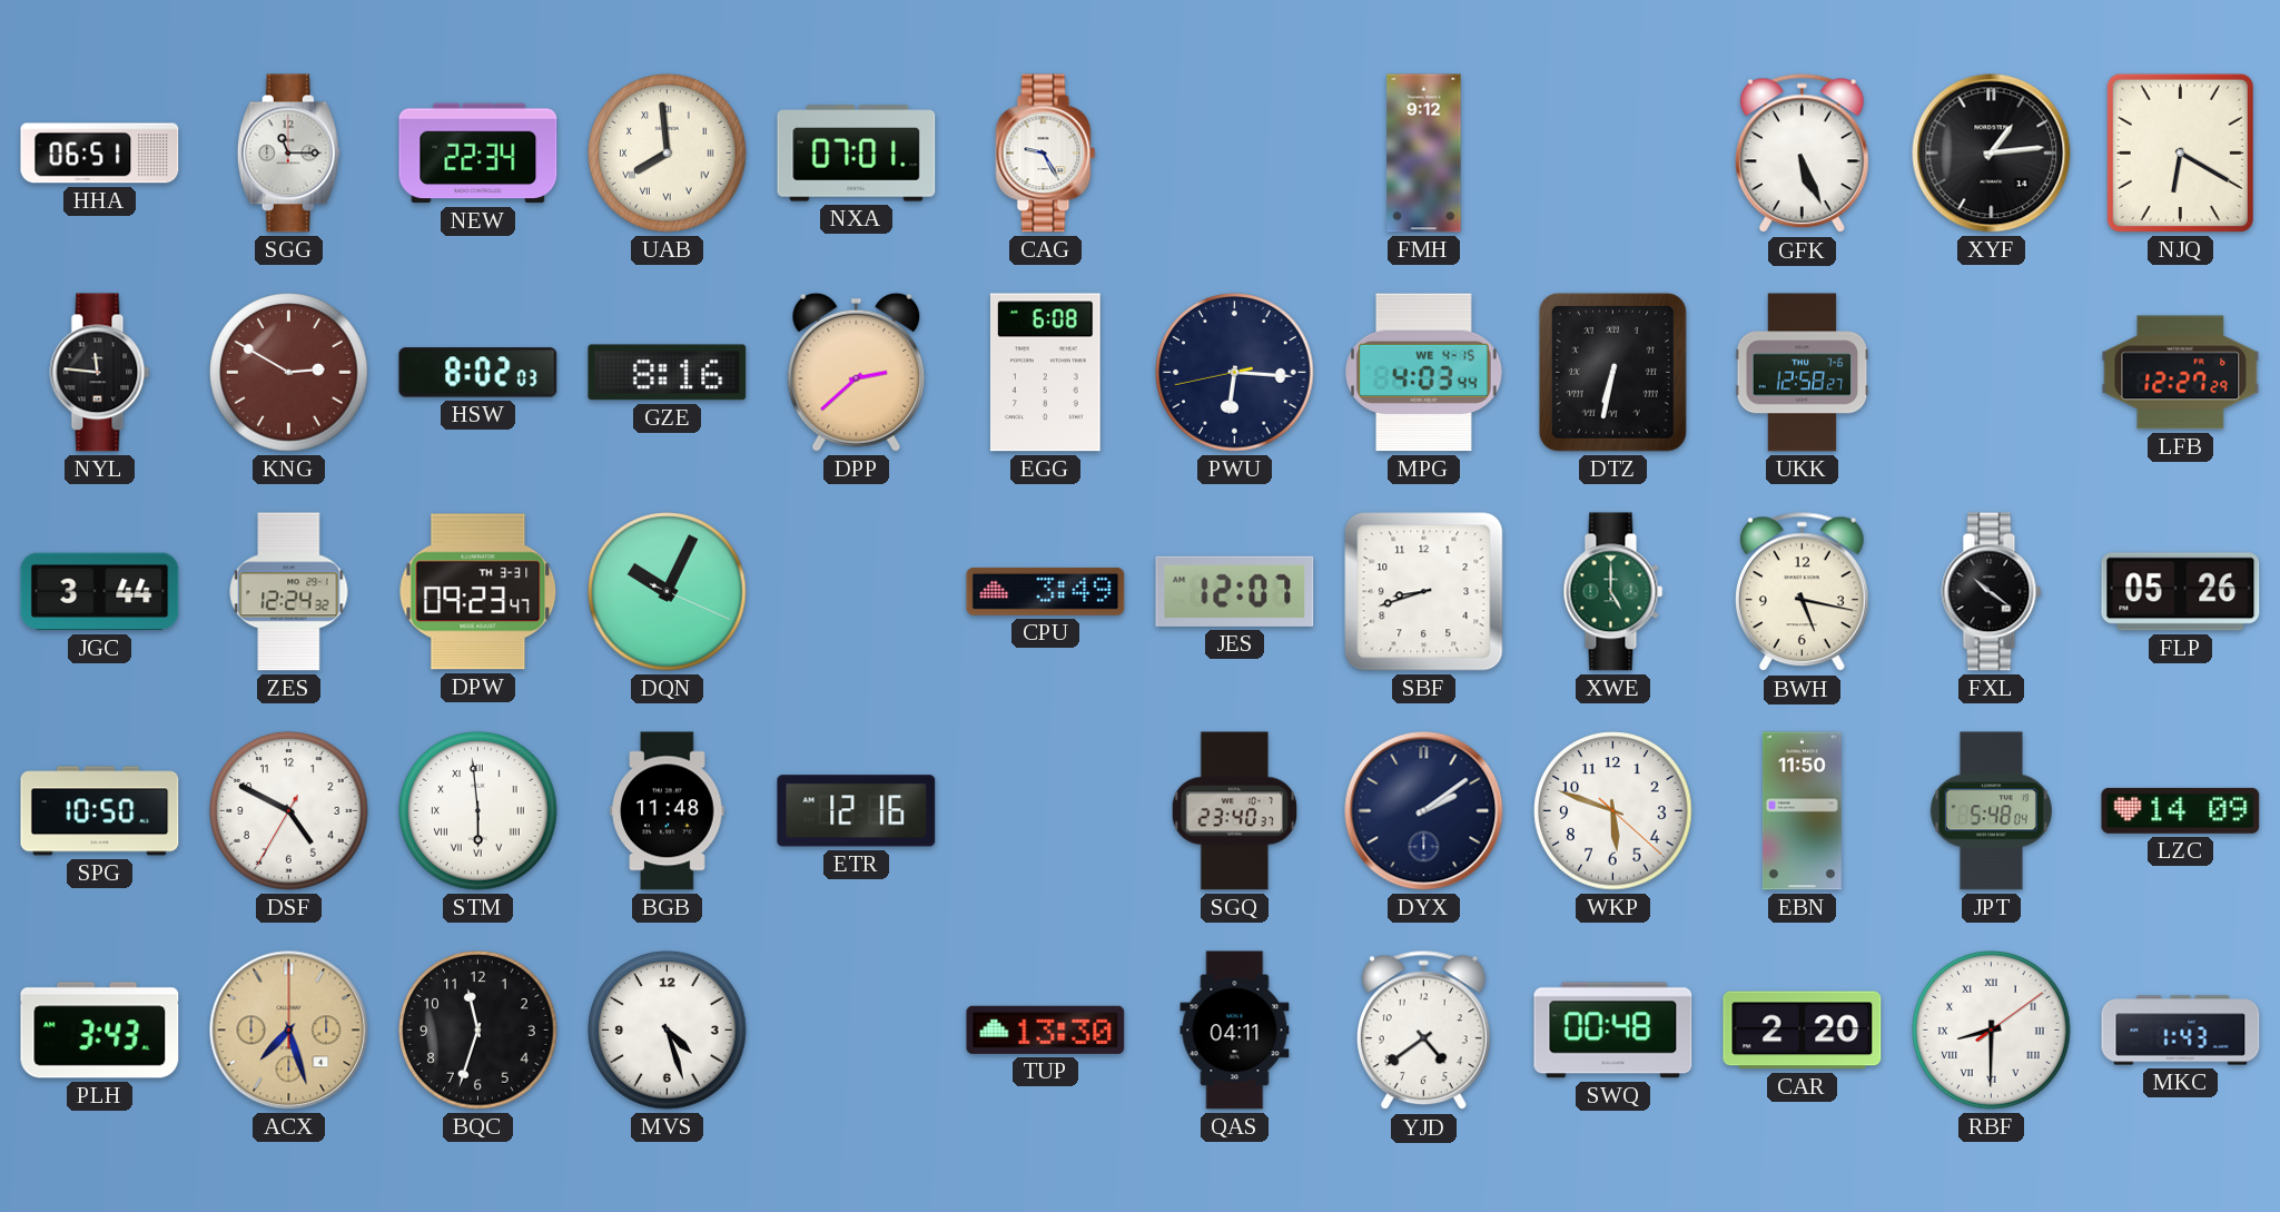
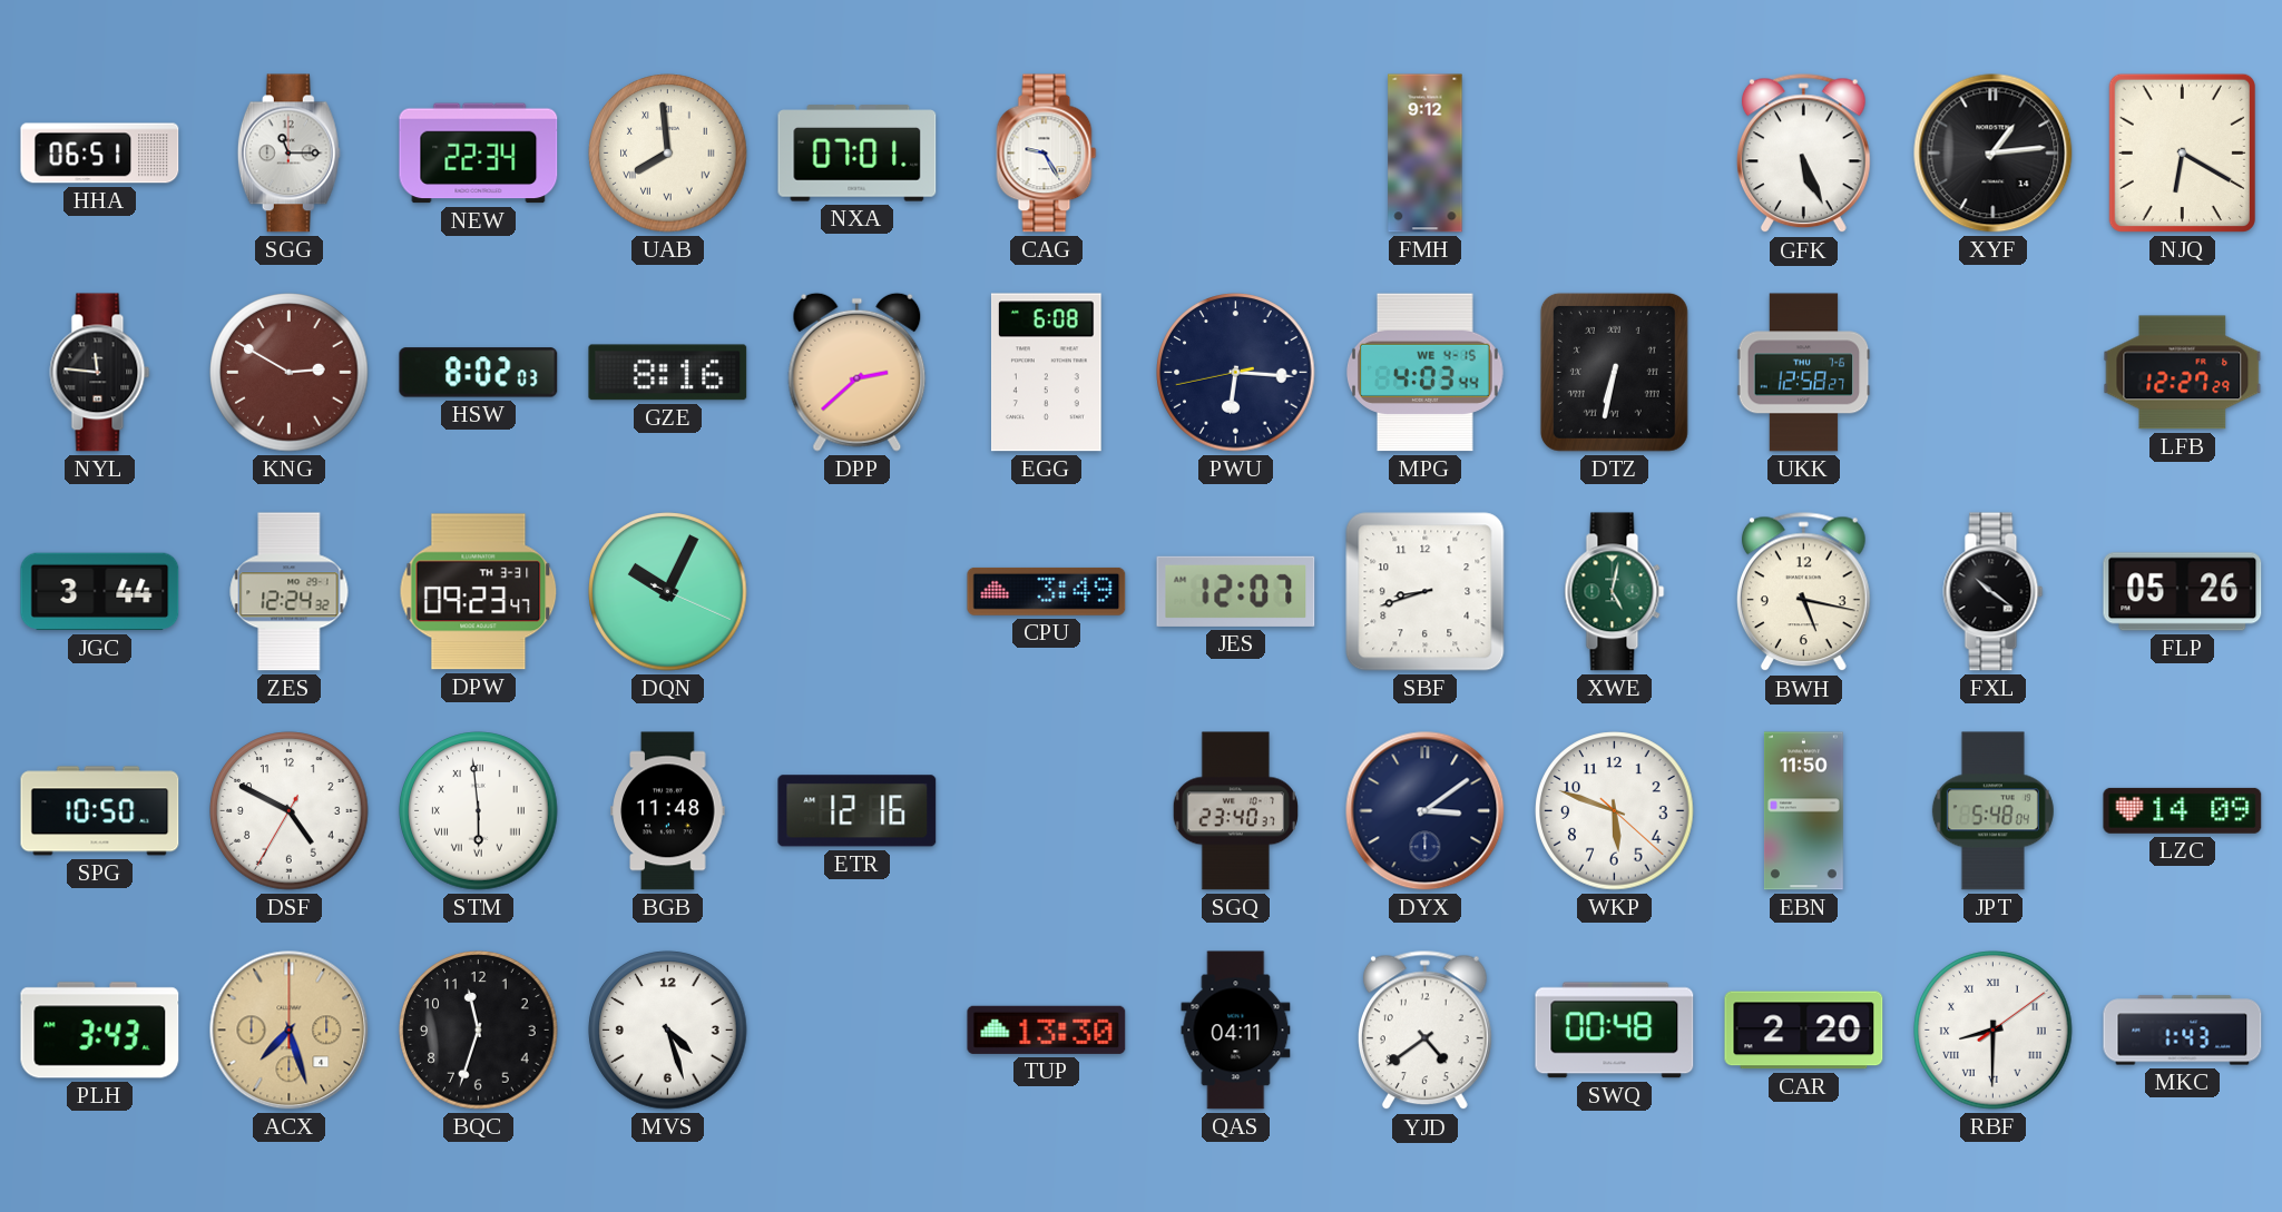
XWE: 5:00 -> 5:02
DYX: 2:09 -> 3:09
